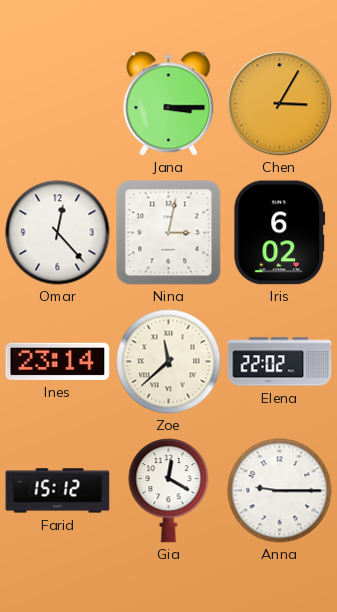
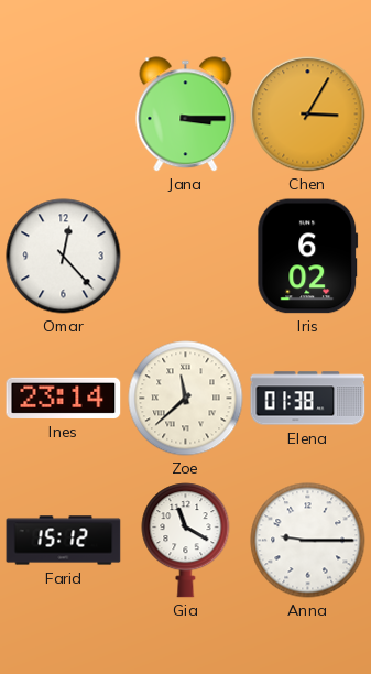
Nina: 3:02 -> none
Elena: 22:02 -> 01:38
Gia: 12:20 -> 11:20
